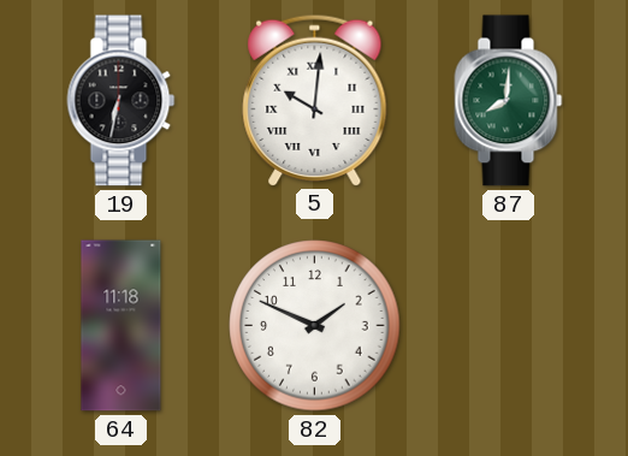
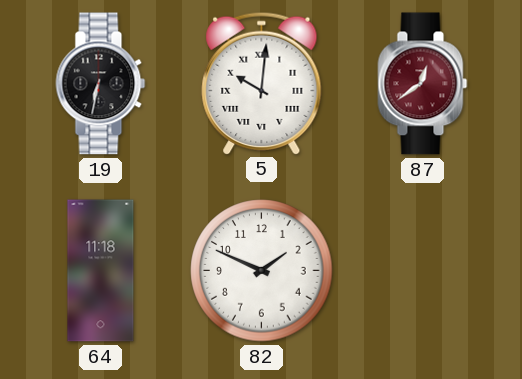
87: 8:01 -> 12:39
87 dial: green -> burgundy
